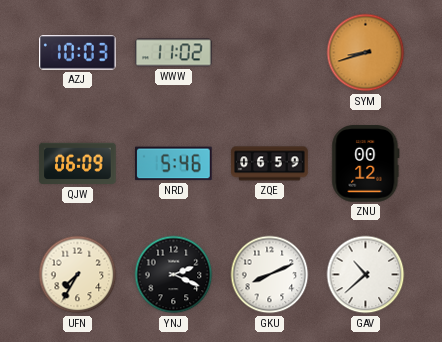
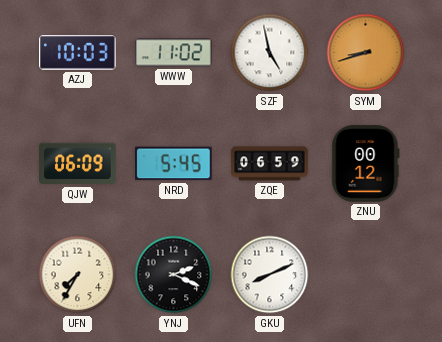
SZF: none -> 4:58
NRD: 5:46 -> 5:45
GAV: 10:38 -> none
